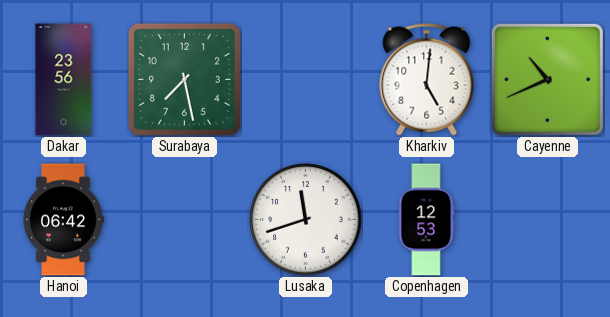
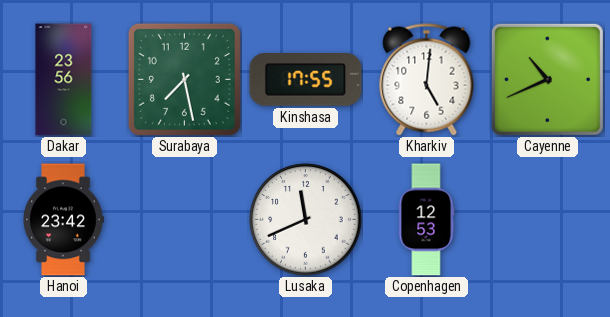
Kinshasa: none -> 17:55
Hanoi: 06:42 -> 23:42
Lusaka: 11:42 -> 11:41
